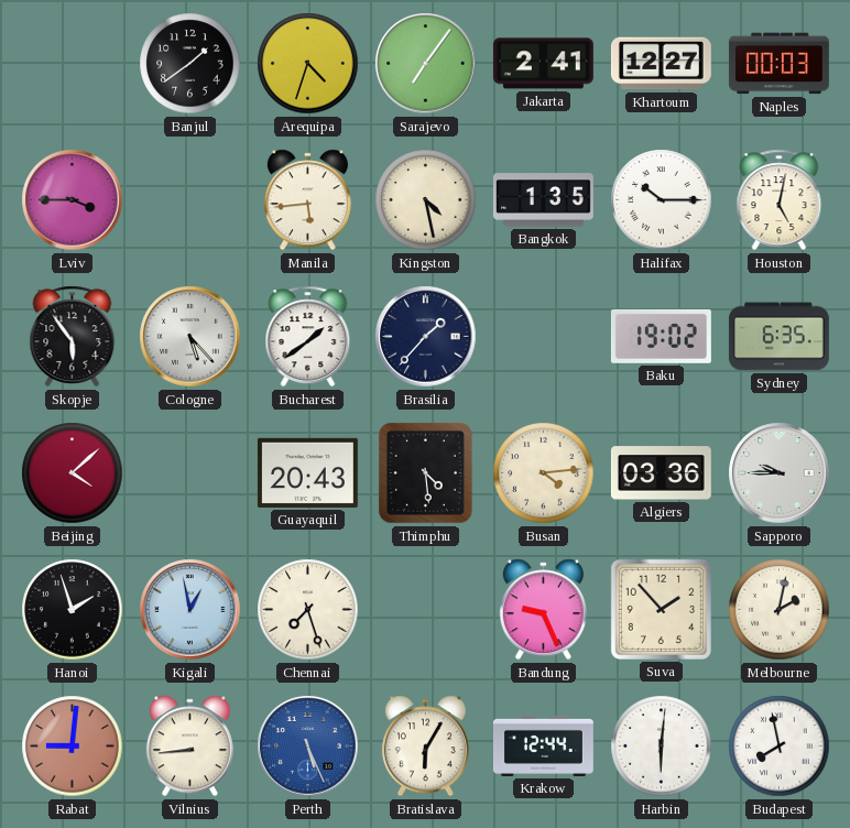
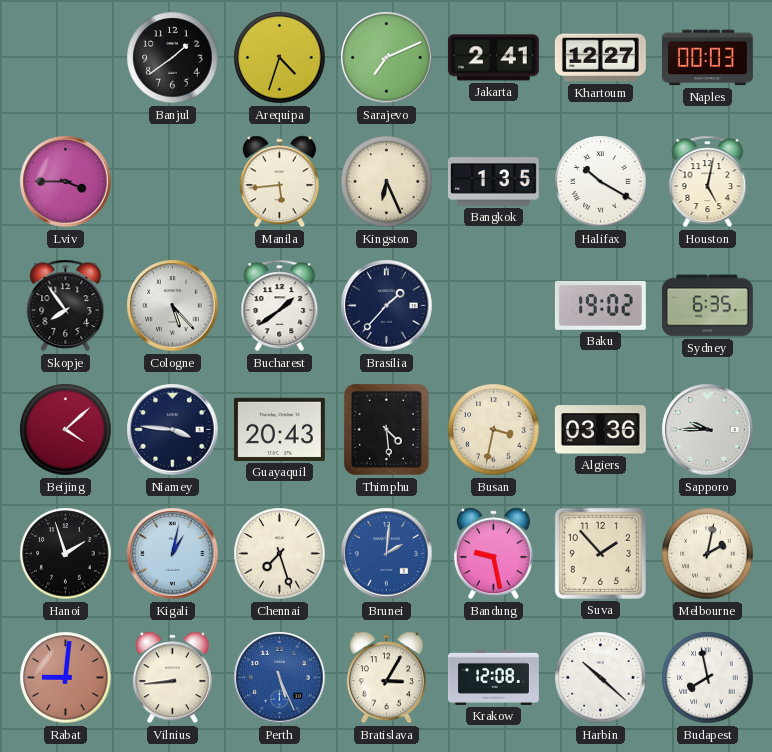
Sarajevo: 7:06 -> 7:11
Kingston: 4:28 -> 6:26
Halifax: 10:15 -> 10:20
Skopje: 5:54 -> 7:54
Niamey: none -> 3:46
Busan: 4:14 -> 3:32
Kigali: 12:58 -> 1:02
Brunei: none -> 2:01
Bandung: 9:26 -> 9:28
Bratislava: 6:05 -> 3:05
Krakow: 12:44 -> 12:08
Harbin: 6:01 -> 10:22
